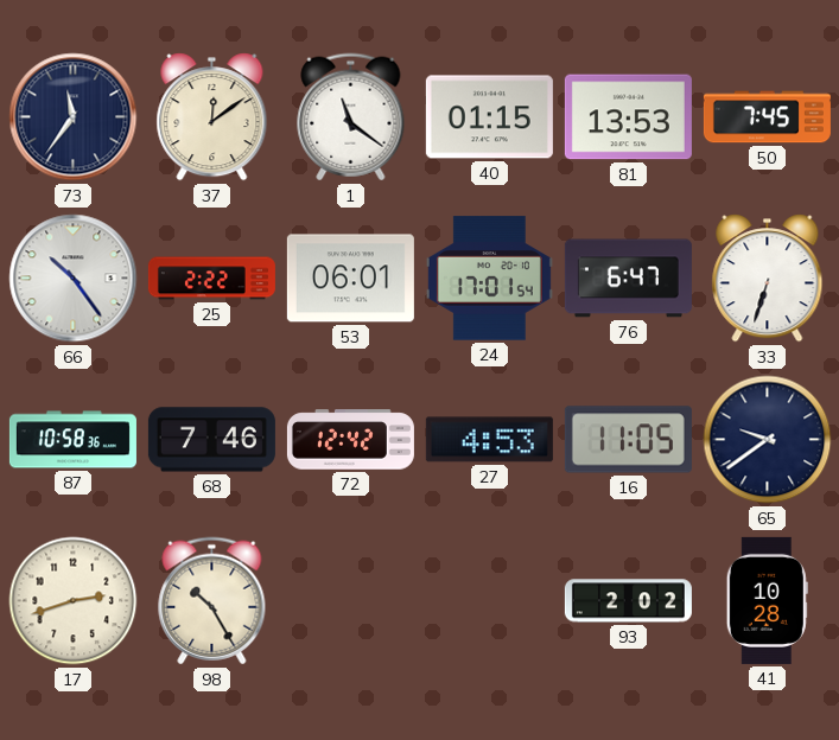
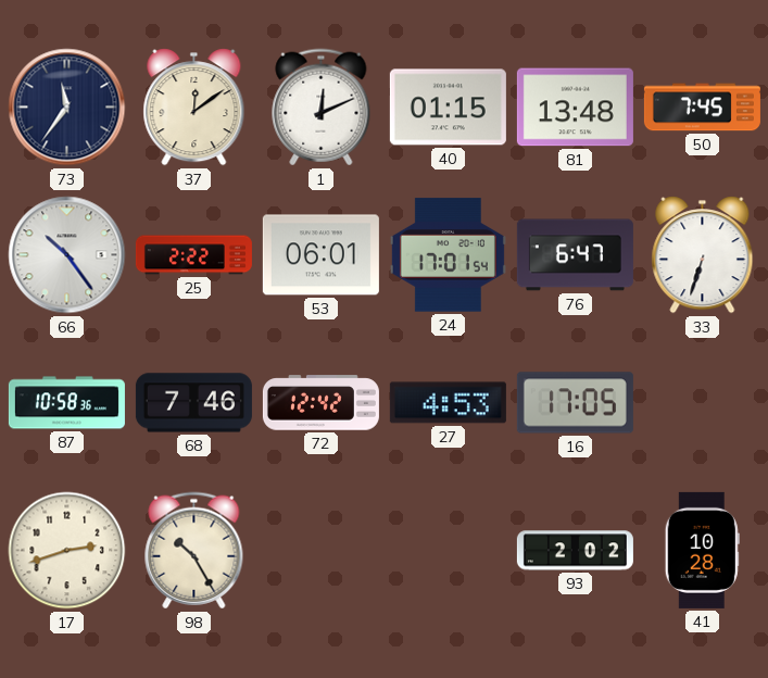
1: 11:21 -> 12:11
81: 13:53 -> 13:48
16: 11:05 -> 17:05
65: 9:39 -> none
